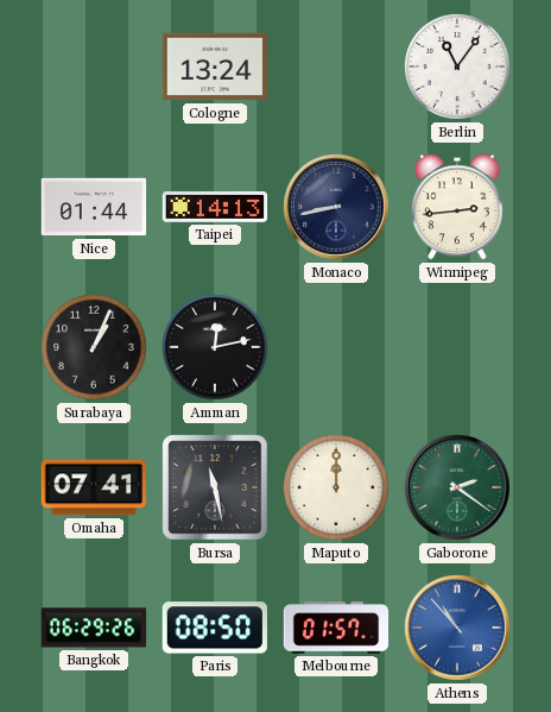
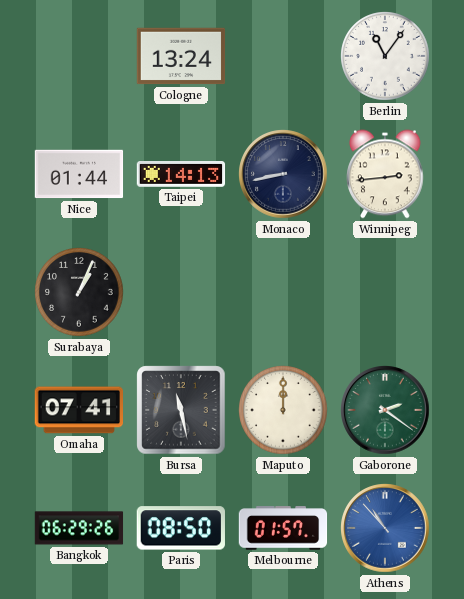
Amman: 12:13 -> none
